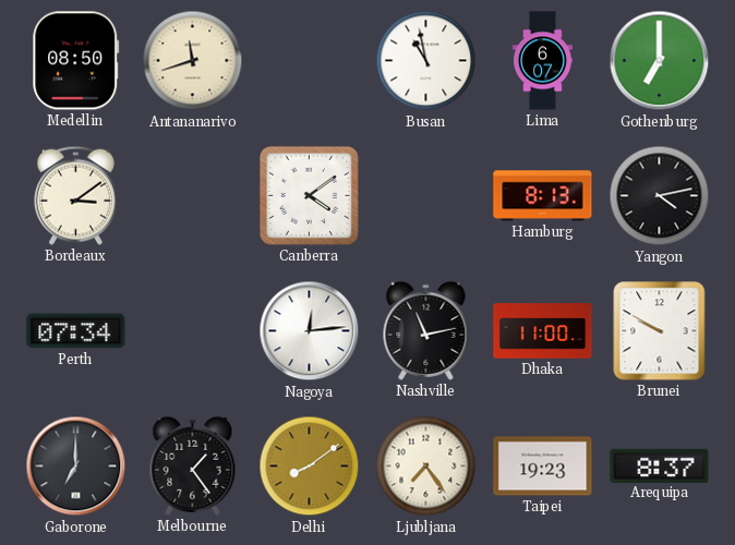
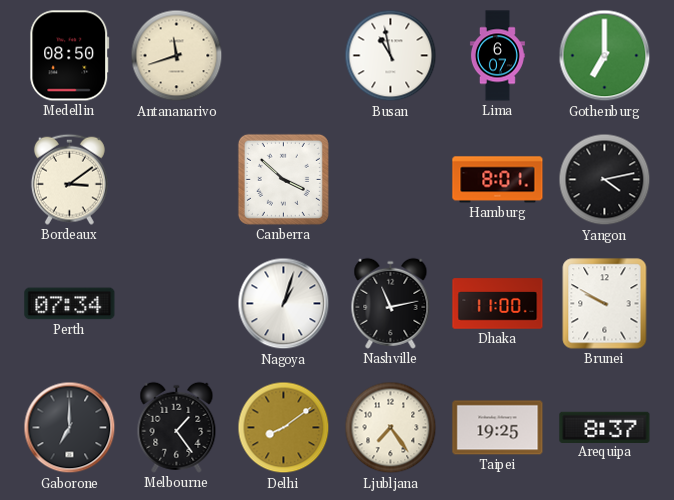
Canberra: 4:09 -> 3:52
Hamburg: 8:13 -> 8:01
Nagoya: 12:14 -> 1:03
Taipei: 19:23 -> 19:25
